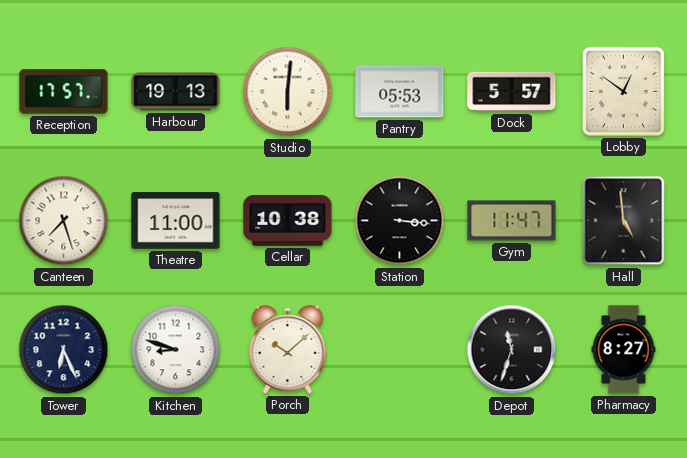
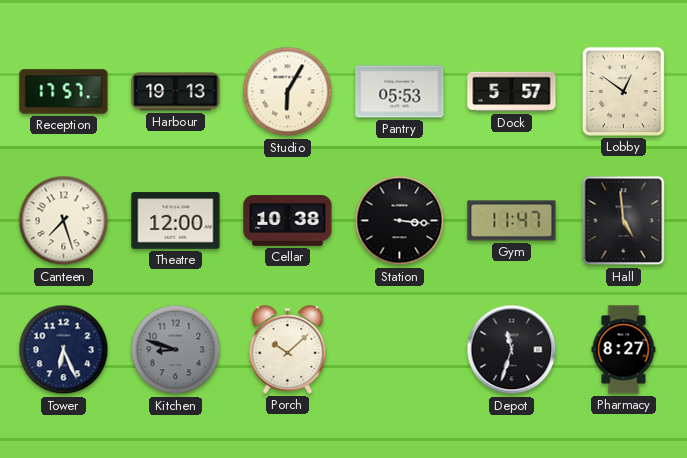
Studio: 6:01 -> 6:05
Theatre: 11:00 -> 12:00
Kitchen dial: white -> grey
